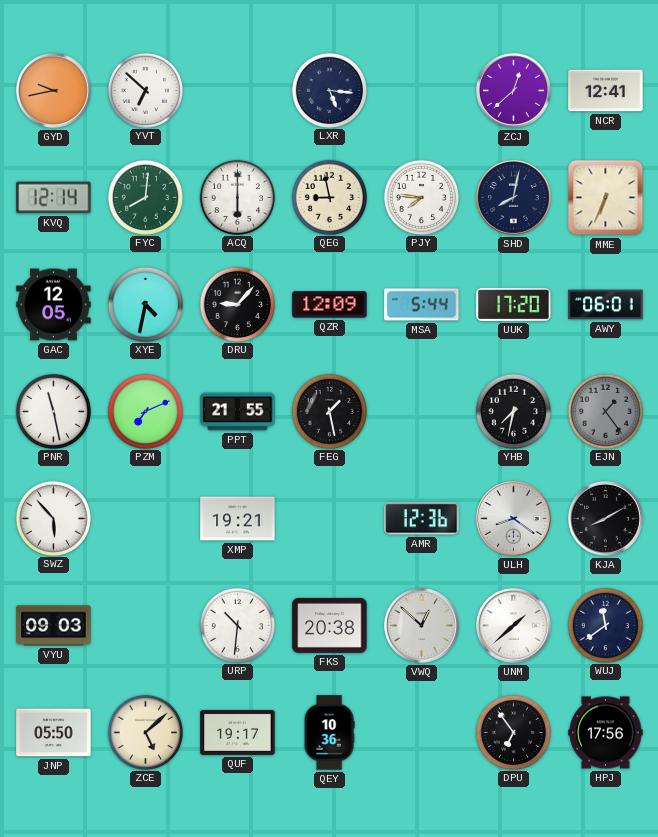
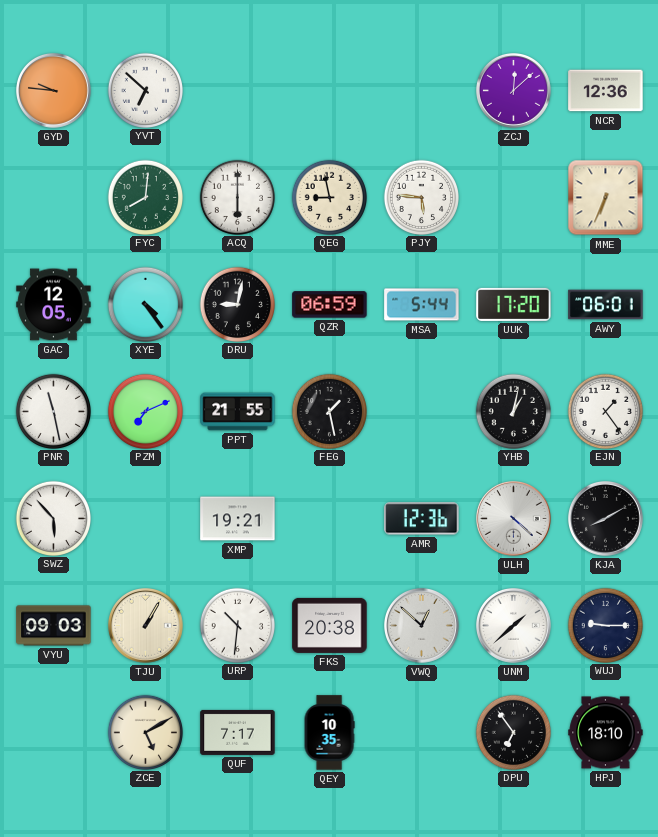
GYD: 9:43 -> 9:46
LXR: 5:16 -> none
ZCJ: 12:38 -> 12:08
NCR: 12:41 -> 12:36
KVQ: 12:14 -> none
PJY: 7:46 -> 5:46
SHD: 8:02 -> none
XYE: 4:32 -> 4:24
DRU: 9:07 -> 9:02
QZR: 12:09 -> 06:59
YHB: 7:32 -> 1:02
EJN dial: grey -> white
ULH: 8:21 -> 4:22
TJU: none -> 1:05
WUJ: 11:39 -> 9:15
JNP: 05:50 -> none
ZCE: 5:08 -> 5:10
QUF: 19:17 -> 7:17
QEY: 10:36 -> 10:35
HPJ: 17:56 -> 18:10
